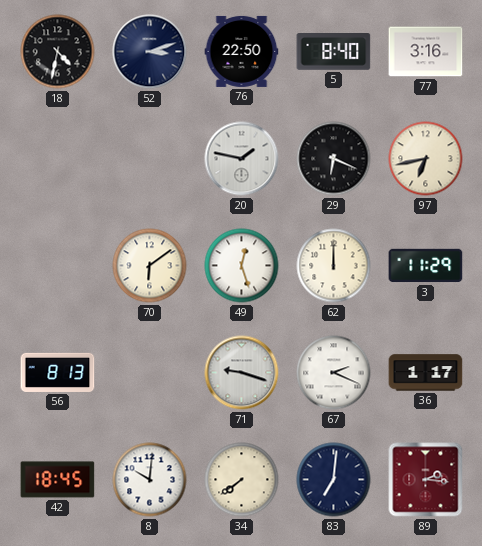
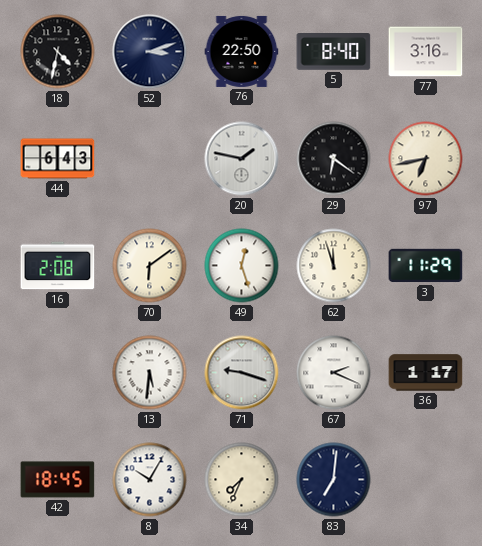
44: none -> 6:43
29: 6:19 -> 6:21
16: none -> 2:08
62: 12:00 -> 11:57
56: 8:13 -> none
13: none -> 5:31
8: 10:01 -> 10:05
34: 7:39 -> 7:34
89: 2:16 -> none
